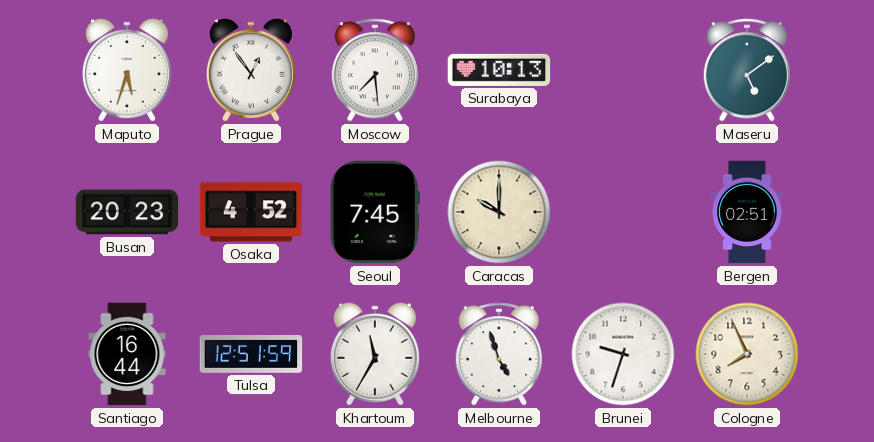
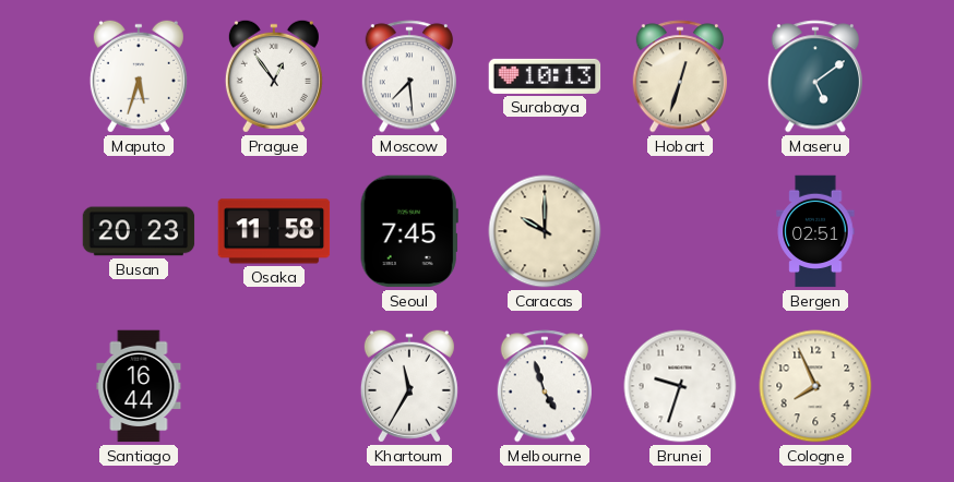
Hobart: none -> 12:33
Osaka: 4:52 -> 11:58
Tulsa: 12:51 -> none
